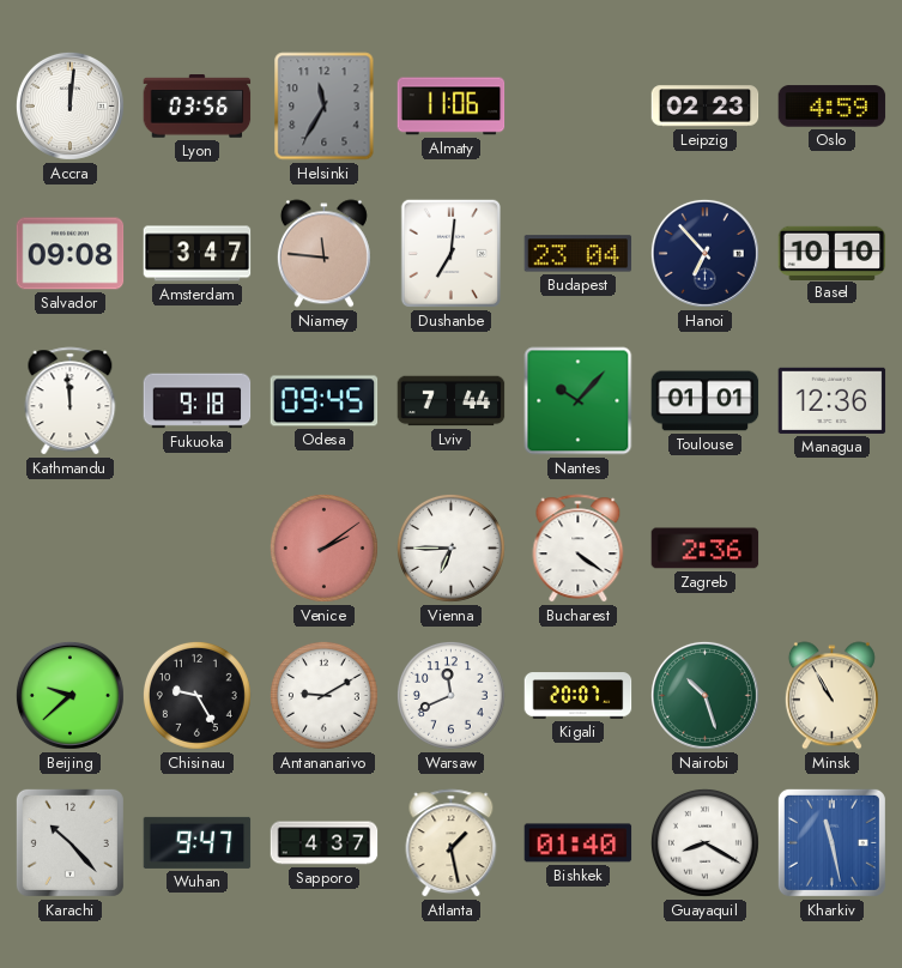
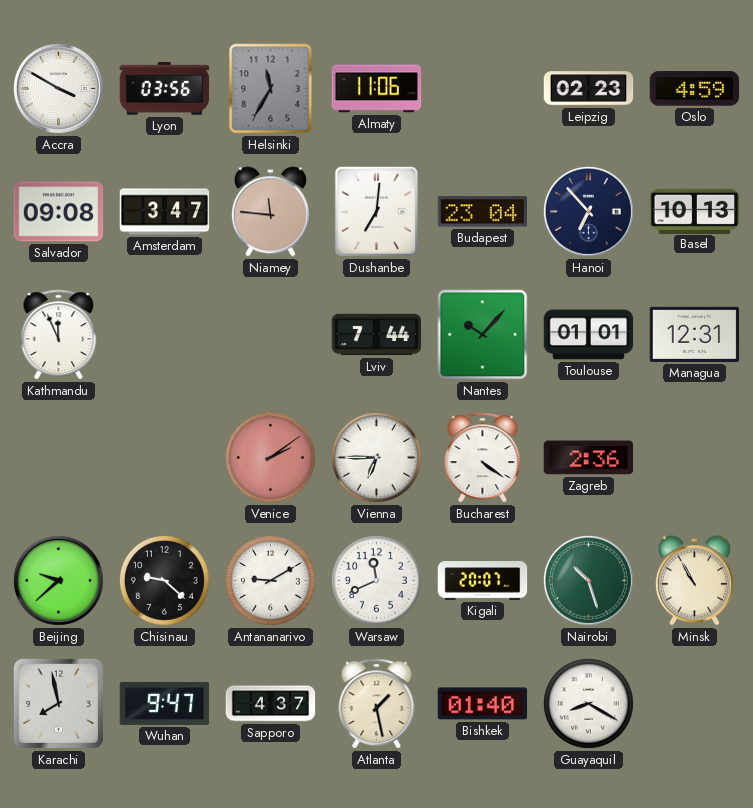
Accra: 12:01 -> 3:50
Basel: 10:10 -> 10:13
Kathmandu: 11:59 -> 11:56
Fukuoka: 9:18 -> none
Odesa: 09:45 -> none
Managua: 12:36 -> 12:31
Chisinau: 9:25 -> 9:22
Karachi: 10:23 -> 7:58
Kharkiv: 11:28 -> none
